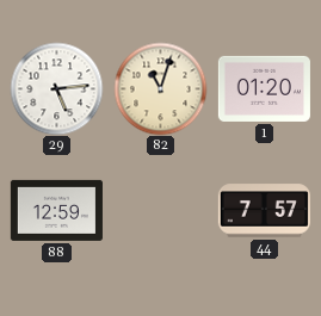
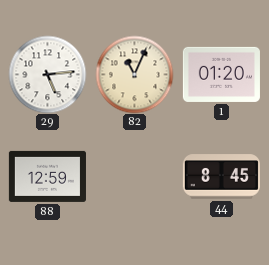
82: 11:03 -> 11:04
44: 7:57 -> 8:45
